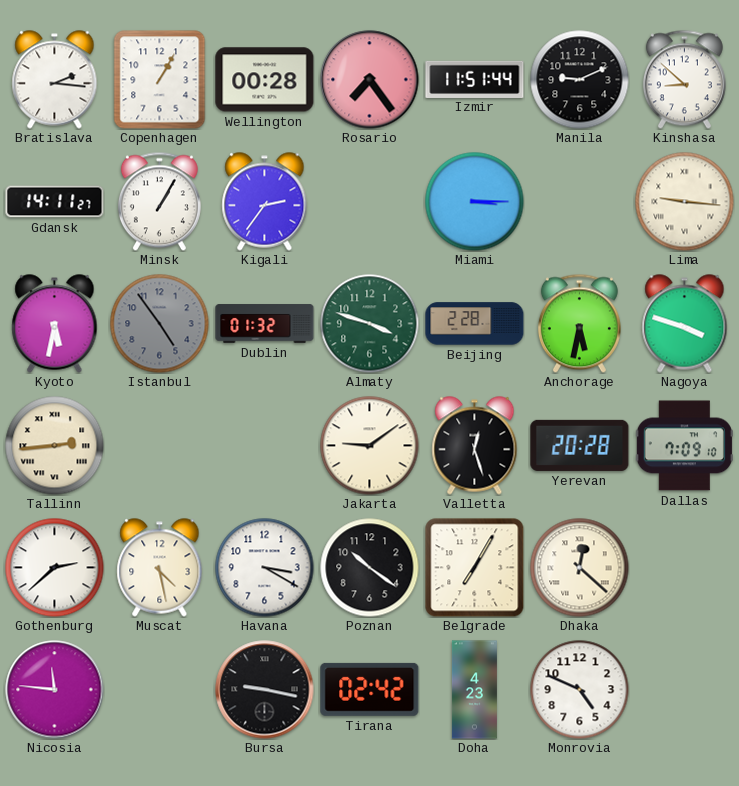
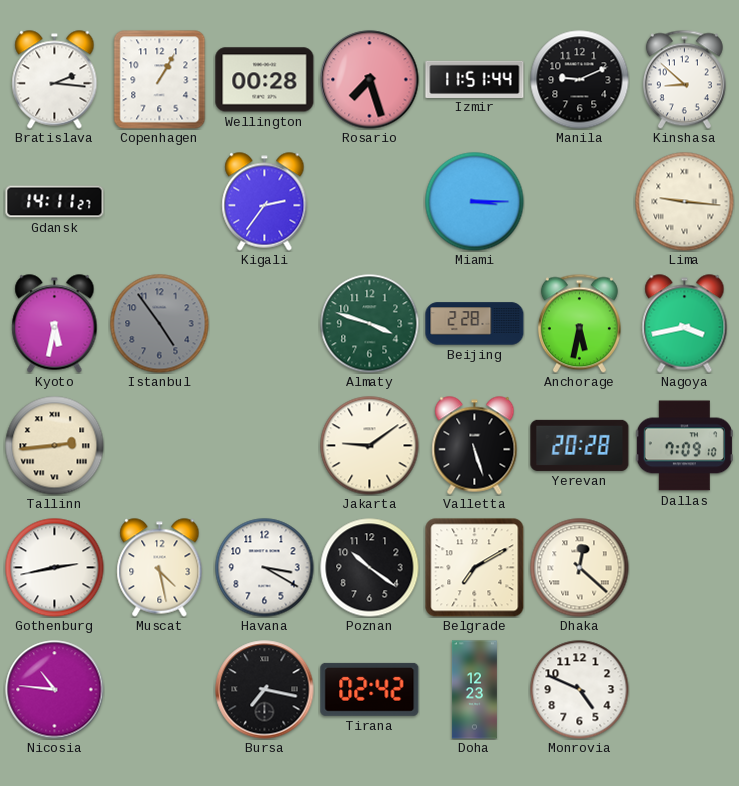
Rosario: 7:24 -> 7:27
Minsk: 1:05 -> none
Dublin: 01:32 -> none
Nagoya: 3:48 -> 3:43
Valletta: 12:27 -> 5:27
Gothenburg: 2:38 -> 2:43
Belgrade: 7:05 -> 7:10
Nicosia: 11:46 -> 10:46
Bursa: 9:17 -> 7:17
Doha: 4:23 -> 12:23
